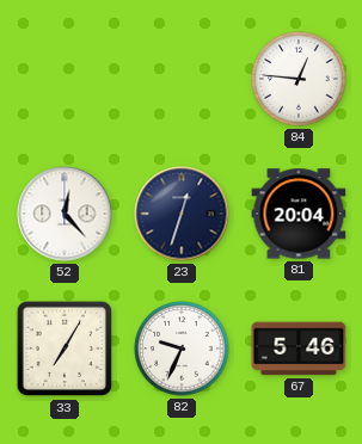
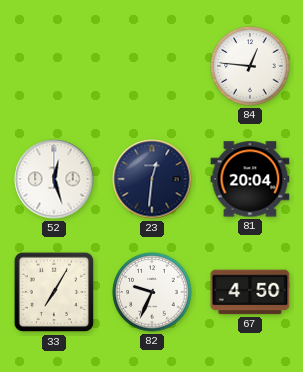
52: 12:23 -> 12:27
23: 12:33 -> 12:31
67: 5:46 -> 4:50
